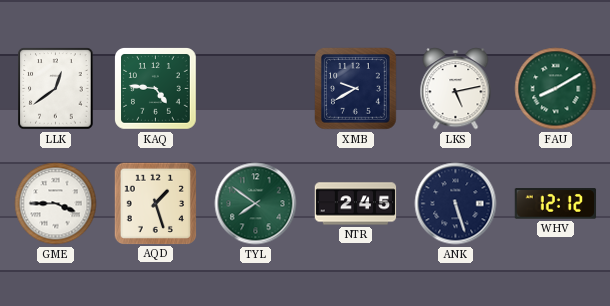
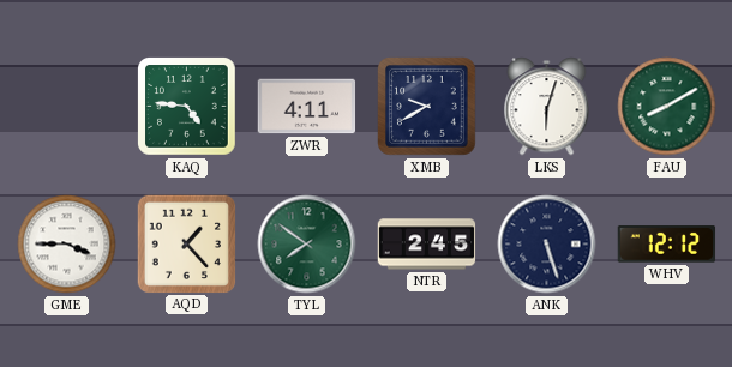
LLK: 12:39 -> none
ZWR: none -> 4:11
LKS: 5:13 -> 6:03
AQD: 1:27 -> 1:23
